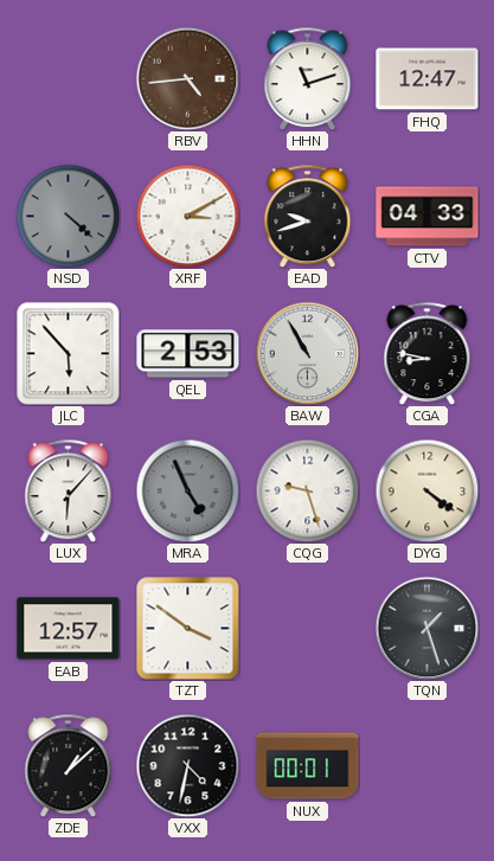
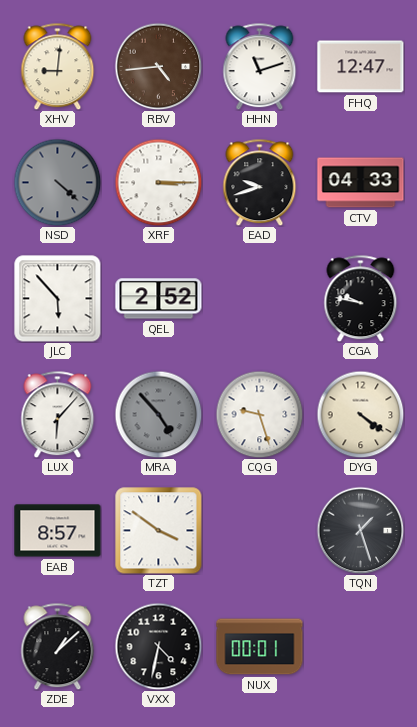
XHV: none -> 9:01
XRF: 3:10 -> 3:15
QEL: 2:53 -> 2:52
BAW: 10:55 -> none
CGA: 8:47 -> 9:47
MRA: 4:56 -> 4:53
EAB: 12:57 -> 8:57
